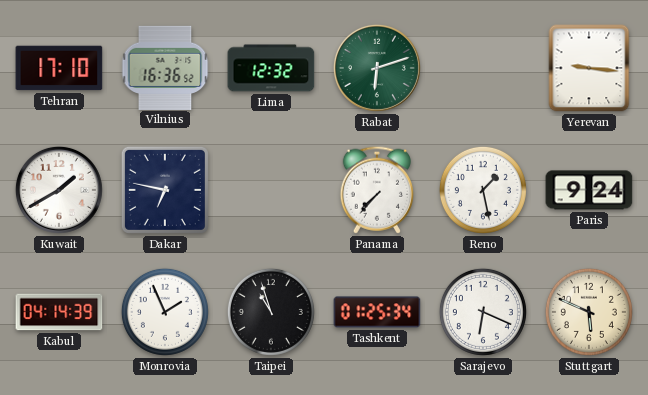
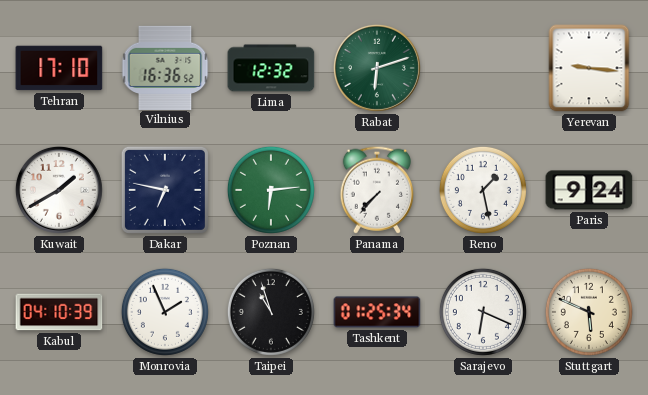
Poznan: none -> 6:14
Kabul: 04:14 -> 04:10
